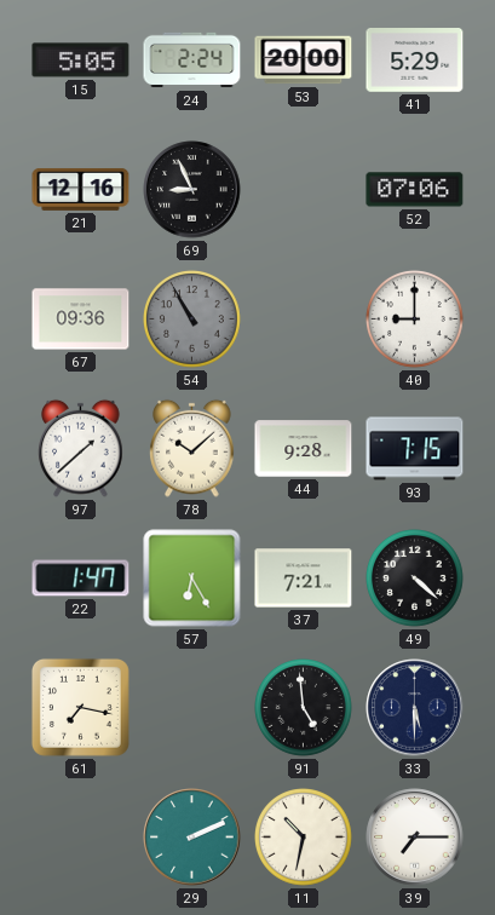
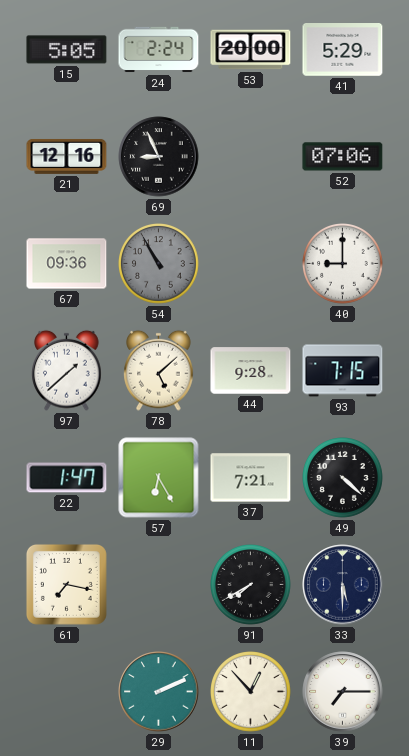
78: 10:08 -> 5:08
91: 4:59 -> 7:40
11: 10:32 -> 12:53
